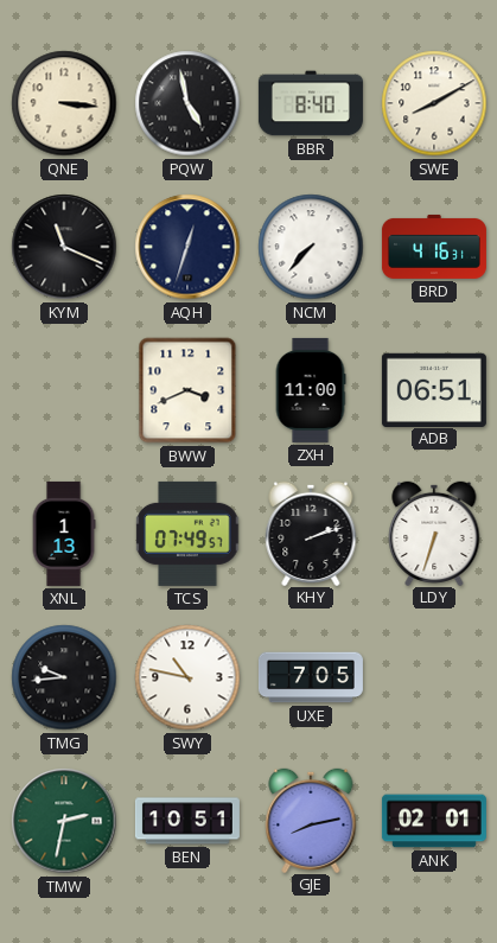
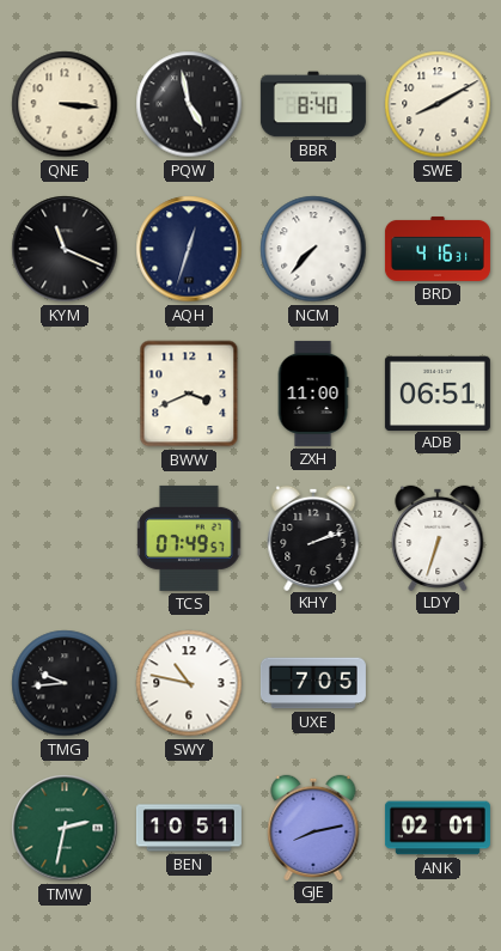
XNL: 1:13 -> none
